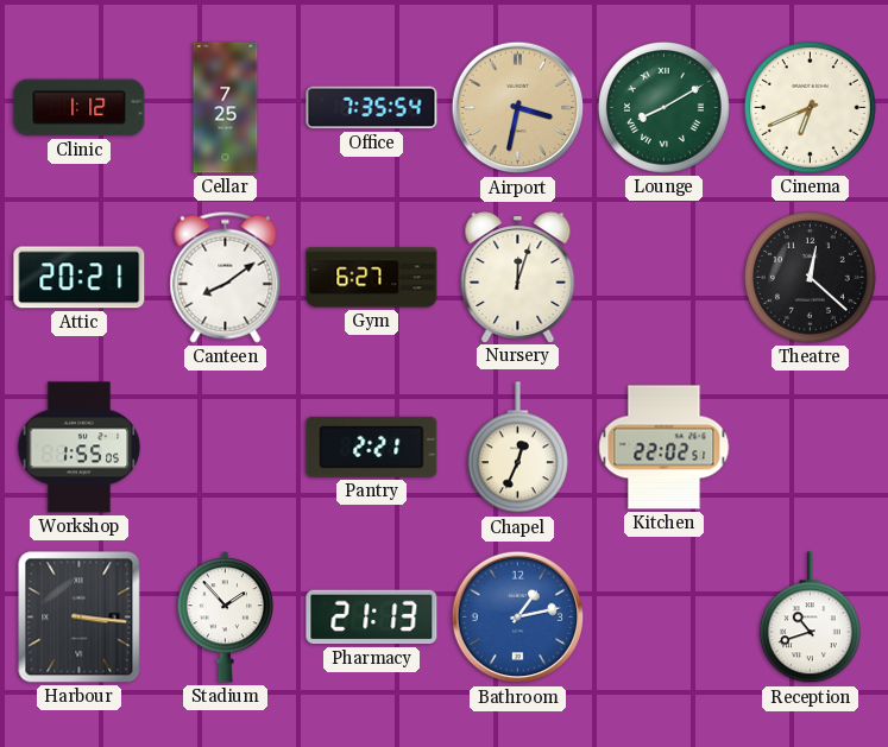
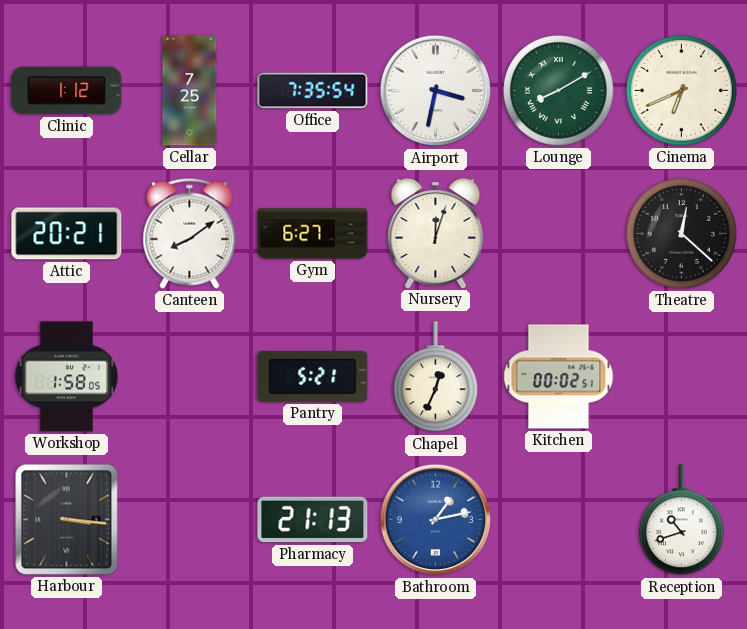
Airport dial: champagne -> white
Workshop: 1:55 -> 1:58
Pantry: 2:21 -> 5:21
Kitchen: 22:02 -> 00:02
Stadium: 1:53 -> none
